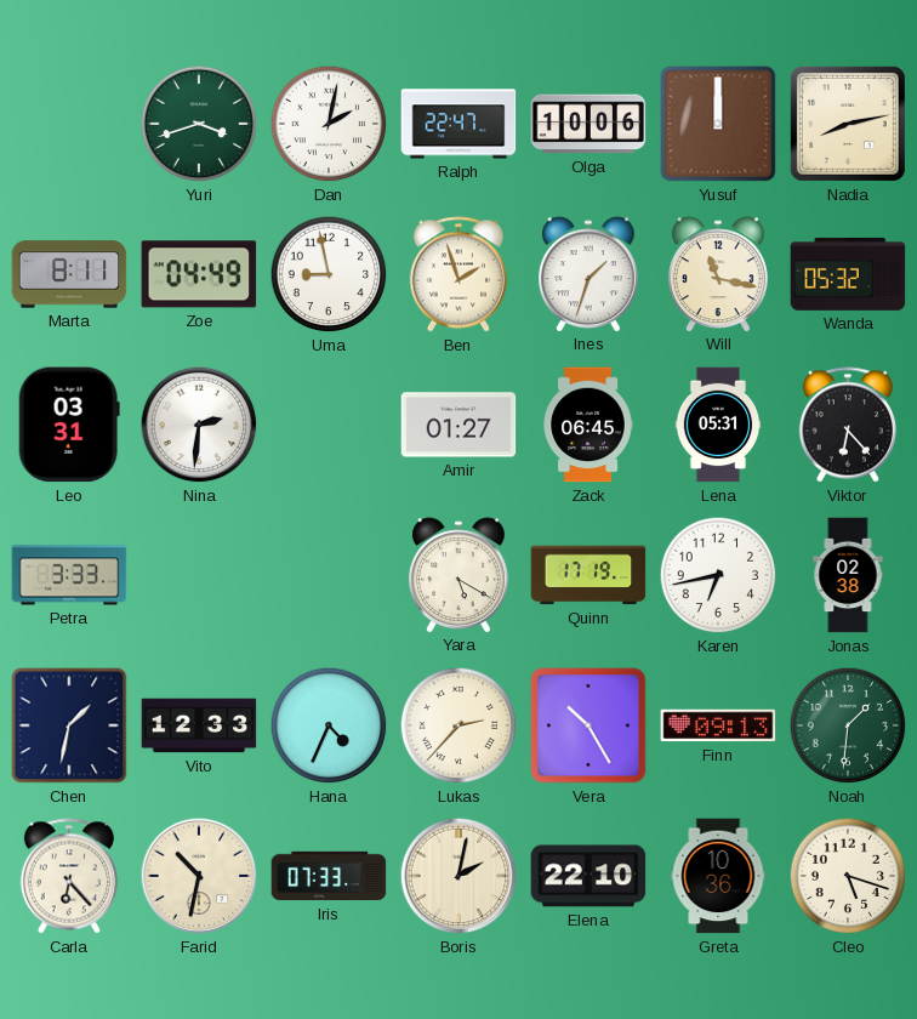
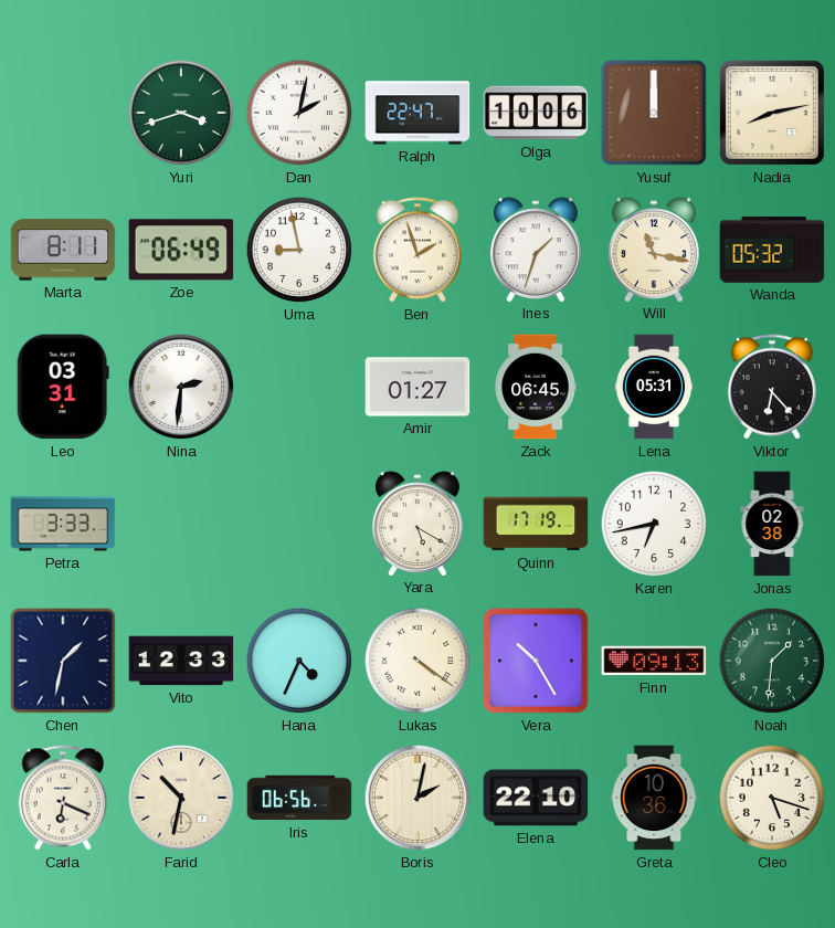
Zoe: 04:49 -> 06:49
Lukas: 2:37 -> 4:21
Carla: 6:23 -> 6:19
Iris: 07:33 -> 06:56
